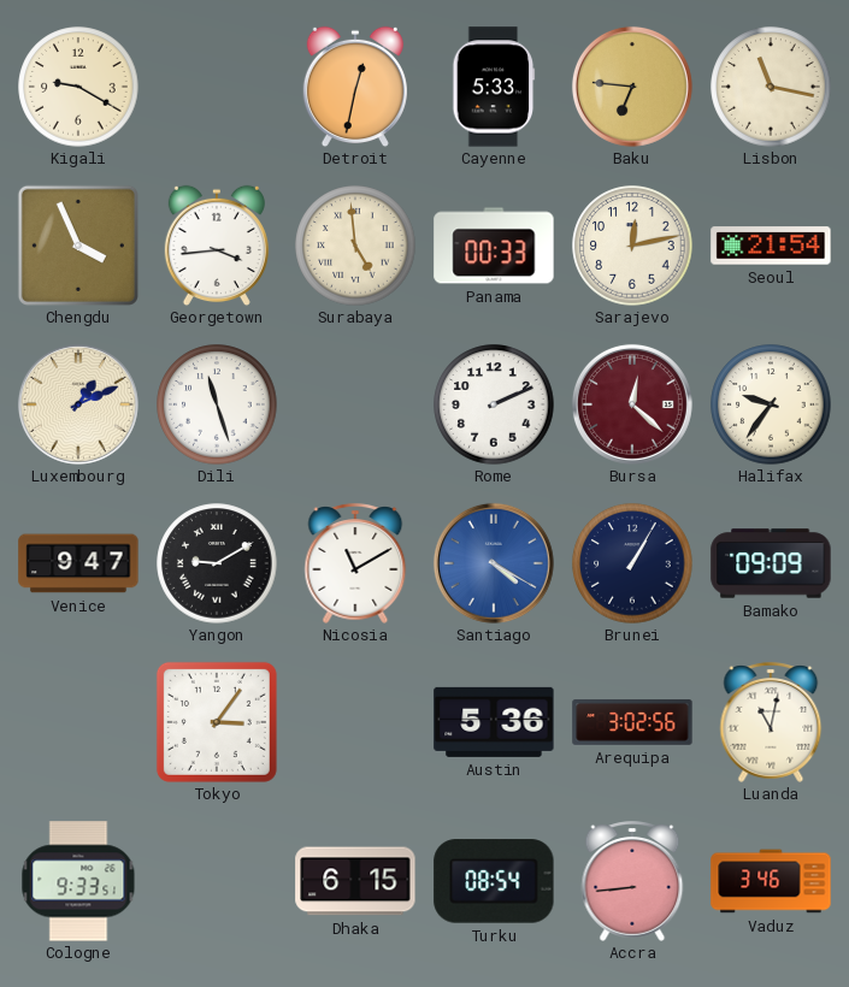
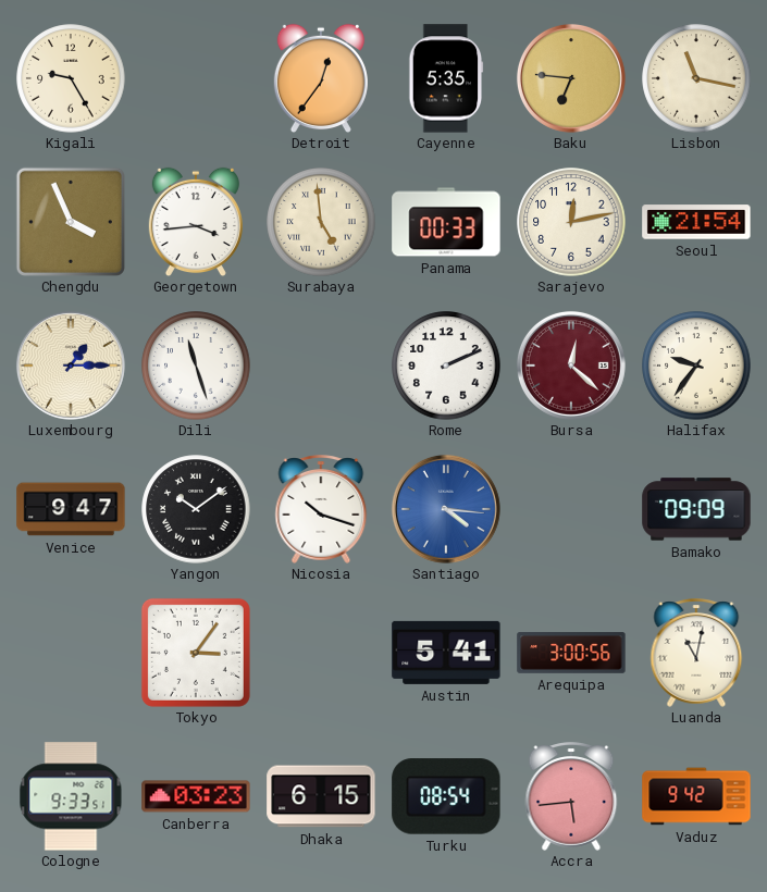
Kigali: 9:20 -> 9:25
Detroit: 12:32 -> 12:36
Cayenne: 5:33 -> 5:35
Luxembourg: 1:11 -> 1:15
Yangon: 9:10 -> 10:09
Nicosia: 11:10 -> 10:18
Santiago: 4:20 -> 4:16
Brunei: 1:05 -> none
Austin: 5:36 -> 5:41
Arequipa: 3:02 -> 3:00
Canberra: none -> 03:23
Accra: 8:44 -> 5:44
Vaduz: 3:46 -> 9:42
